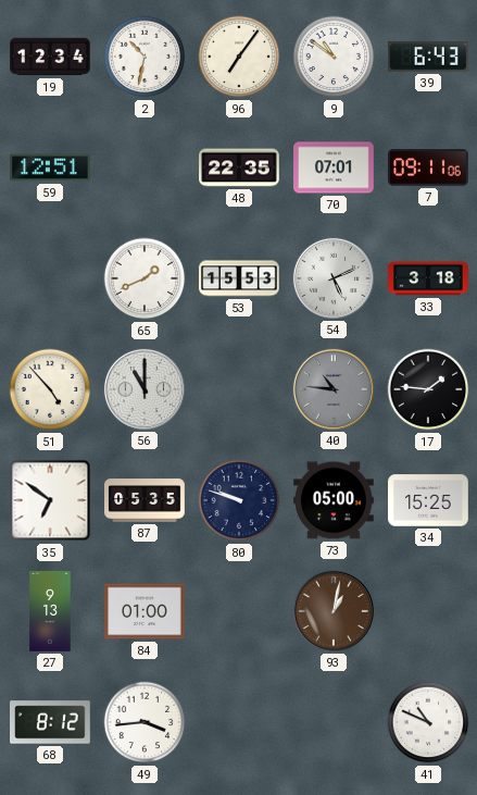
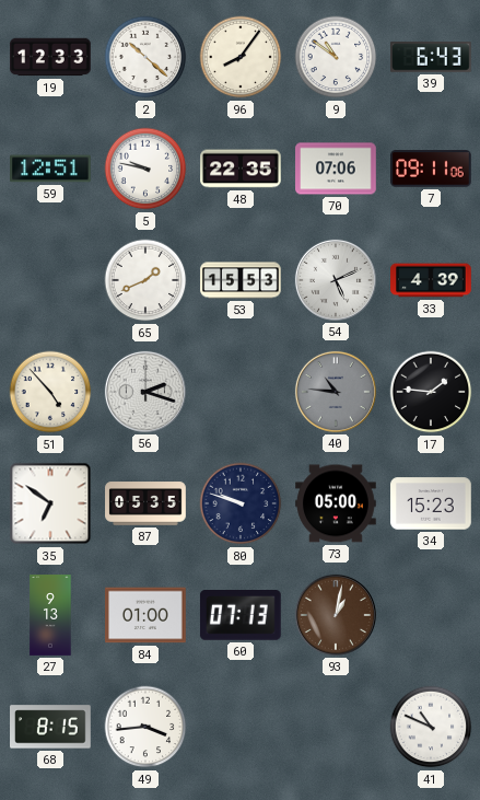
19: 12:34 -> 12:33
2: 10:32 -> 10:22
96: 7:06 -> 8:06
5: none -> 9:47
70: 07:01 -> 07:06
33: 3:18 -> 4:39
56: 11:00 -> 2:18
34: 15:25 -> 15:23
60: none -> 07:13
68: 8:12 -> 8:15
